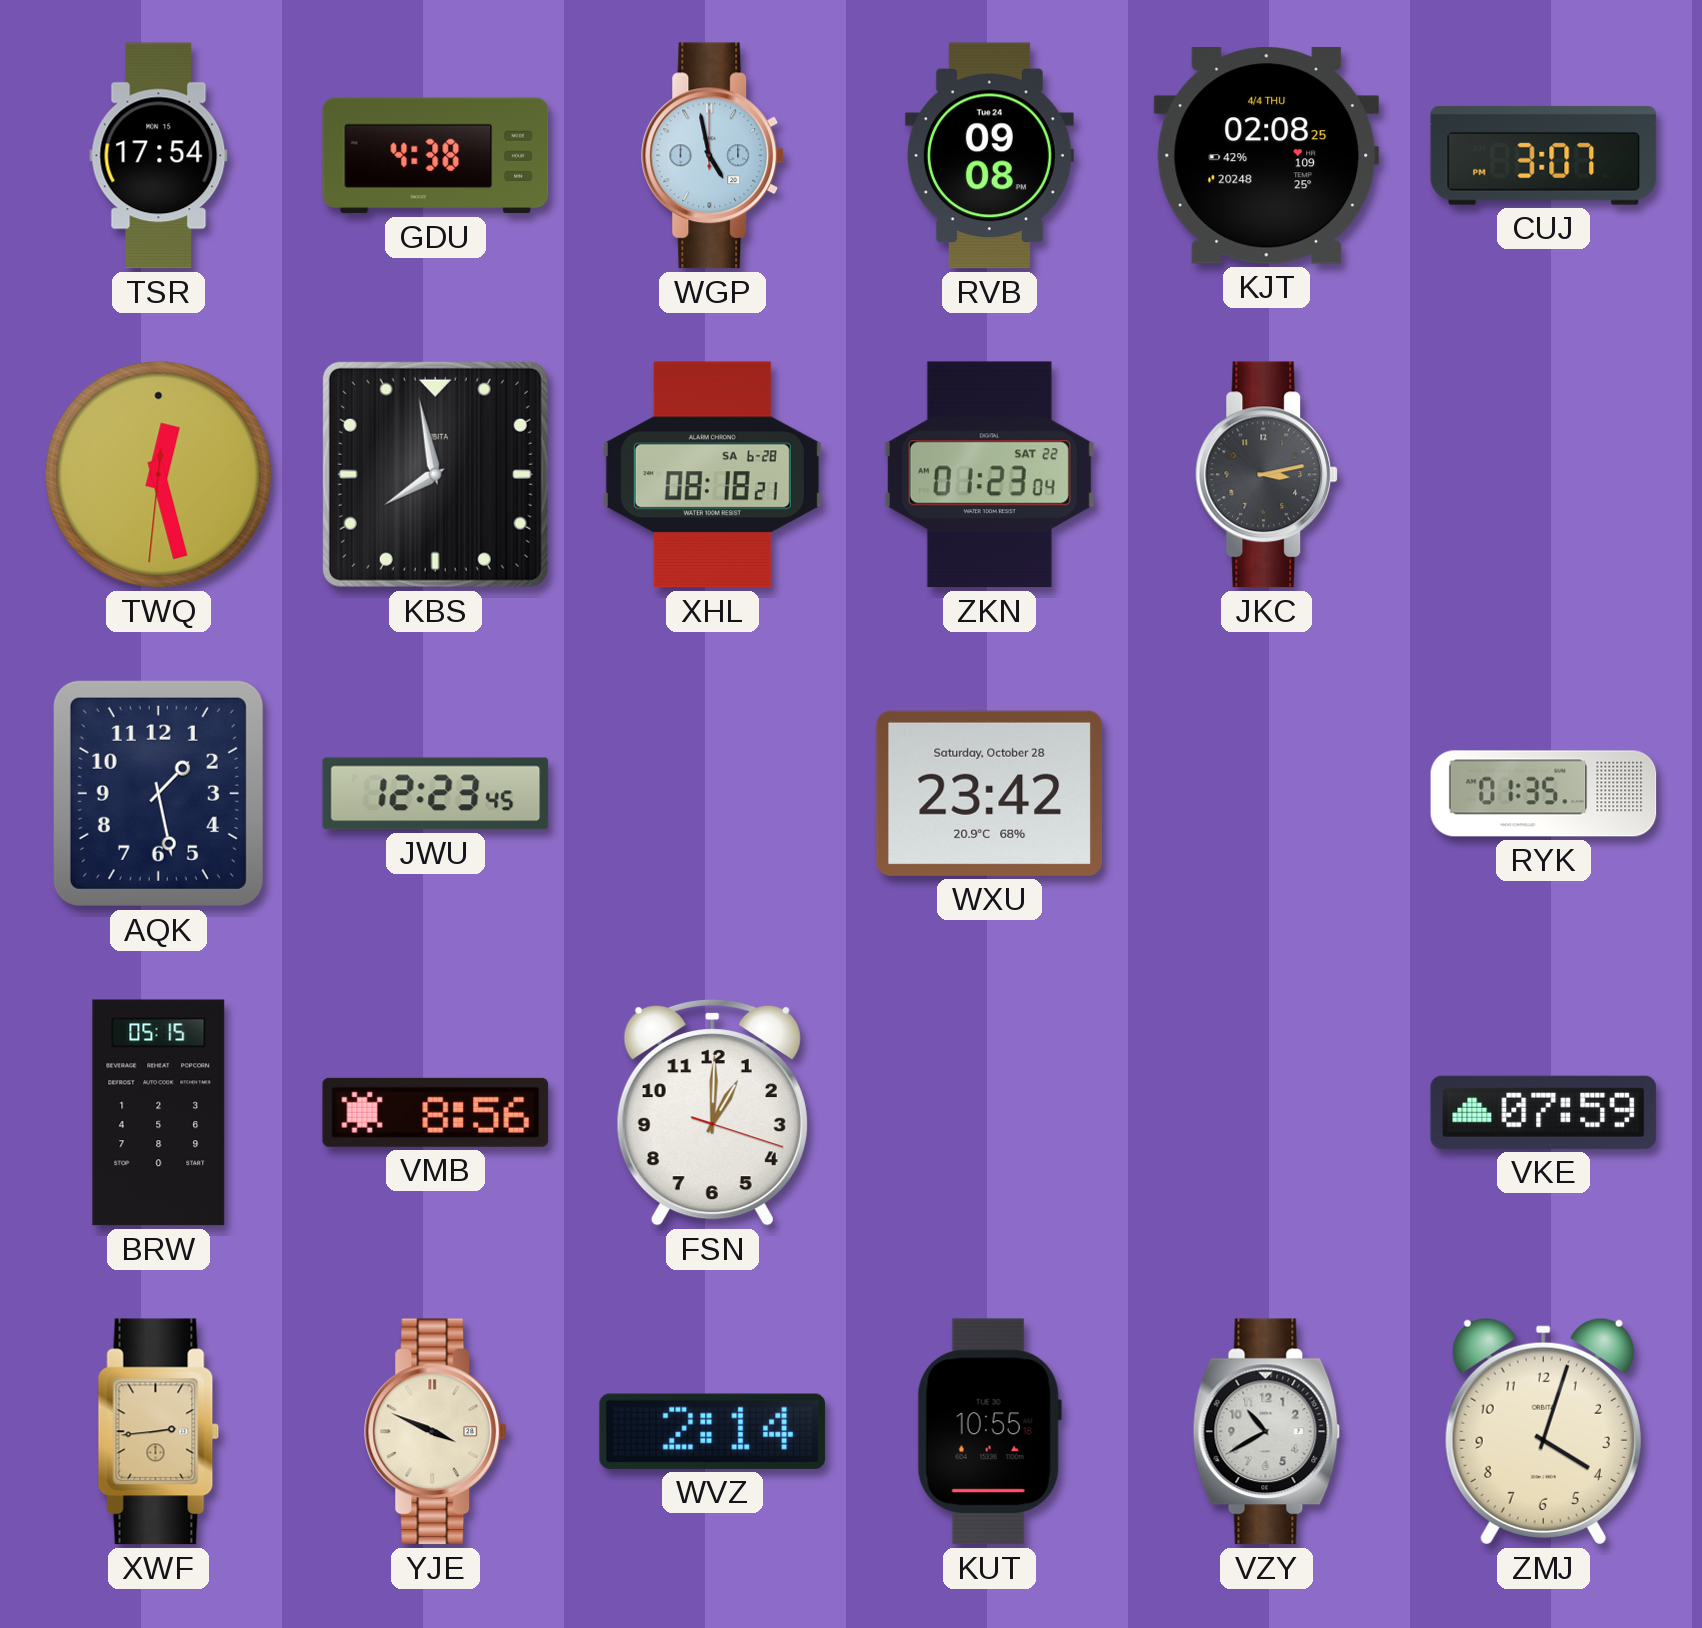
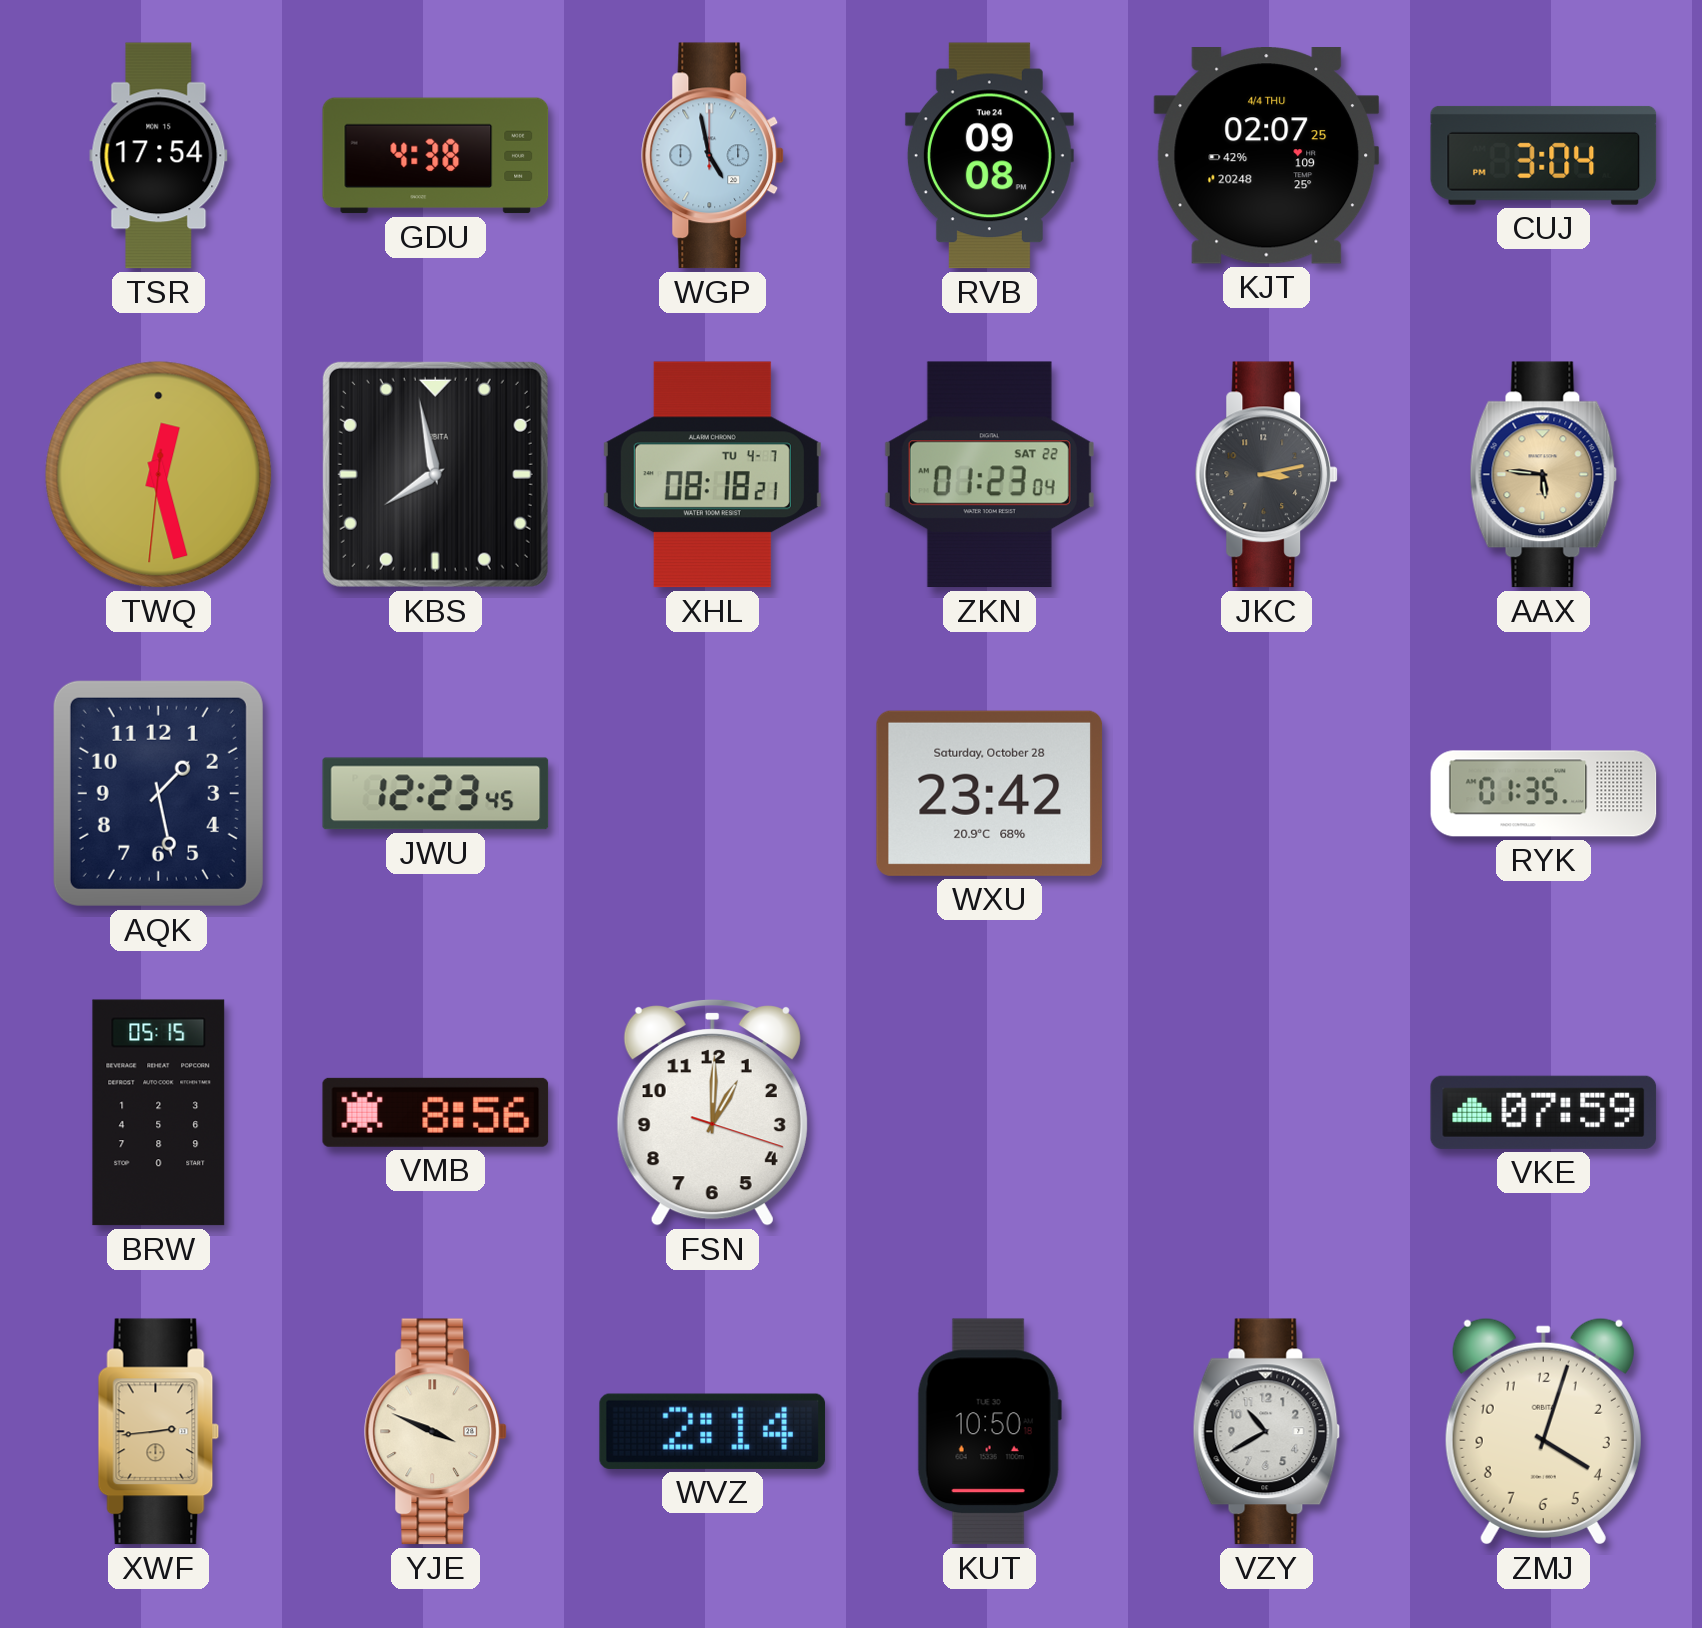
KJT: 02:08 -> 02:07
CUJ: 3:07 -> 3:04
XHL date: SA 6-28 -> TU 4-7
AAX: none -> 5:46
KUT: 10:55 -> 10:50
